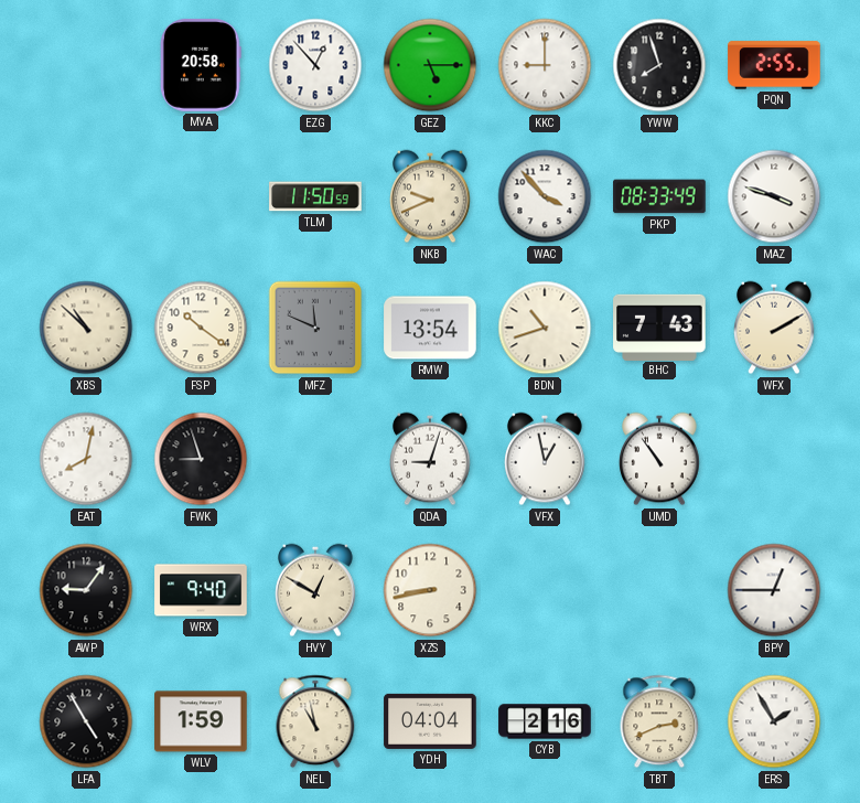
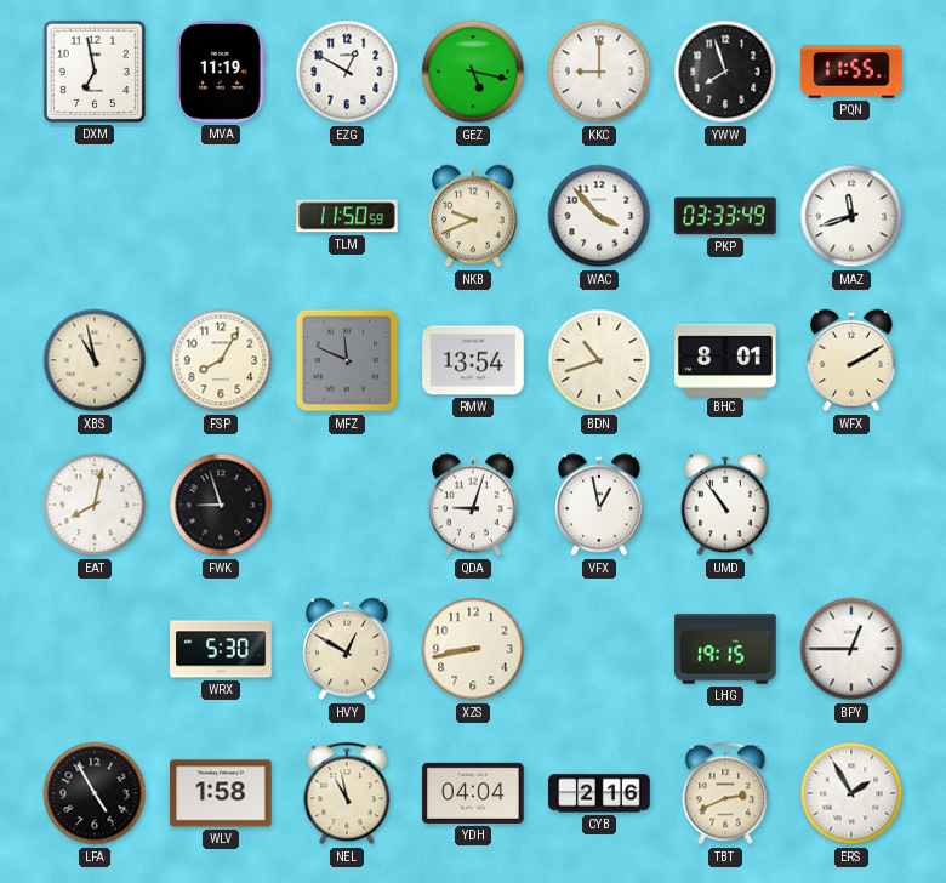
DXM: none -> 6:58
MVA: 20:58 -> 11:19
EZG: 12:53 -> 12:50
GEZ: 5:15 -> 5:17
PQN: 2:55 -> 11:55
PKP: 08:33 -> 03:33
MAZ: 3:48 -> 11:42
XBS: 10:52 -> 10:58
FSP: 10:21 -> 8:05
BHC: 7:43 -> 8:01
AWP: 9:06 -> none
WRX: 9:40 -> 5:30
LHG: none -> 19:15
WLV: 1:59 -> 1:58
